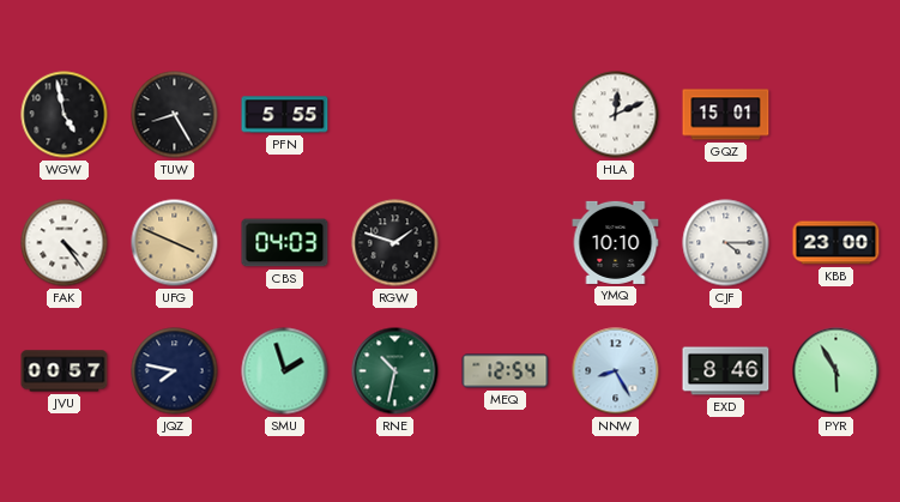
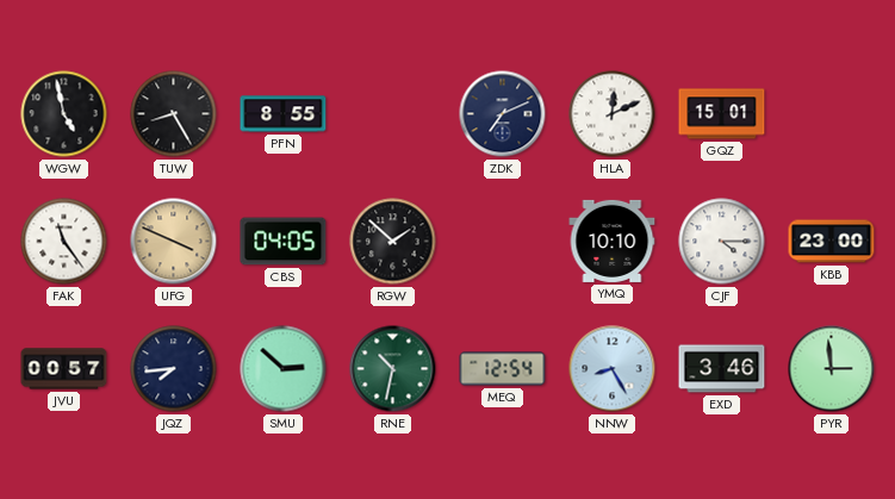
PFN: 5:55 -> 8:55
ZDK: none -> 7:11
FAK: 4:24 -> 11:24
CBS: 04:03 -> 04:05
RGW: 1:48 -> 1:52
JQZ: 7:47 -> 7:44
SMU: 1:57 -> 2:52
EXD: 8:46 -> 3:46
PYR: 5:55 -> 2:59
